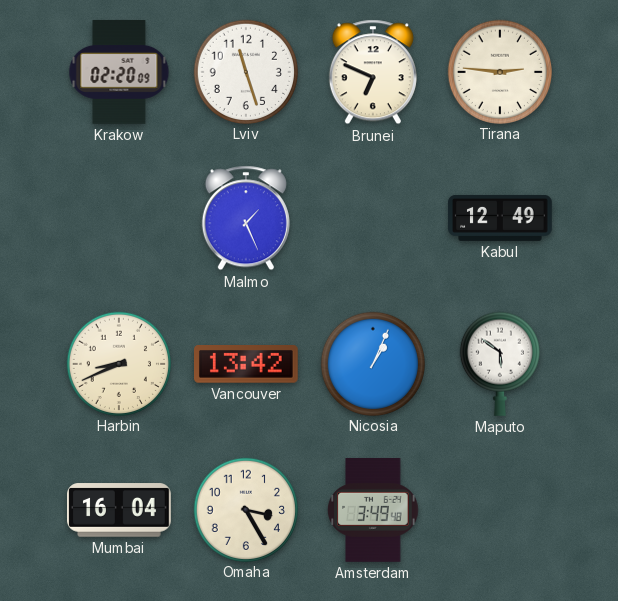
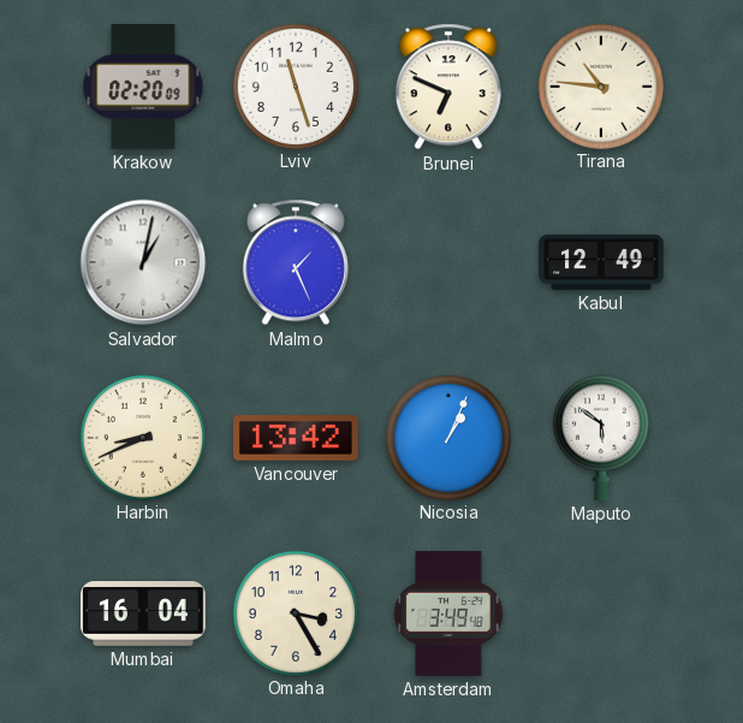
Tirana: 2:46 -> 10:46
Salvador: none -> 1:02
